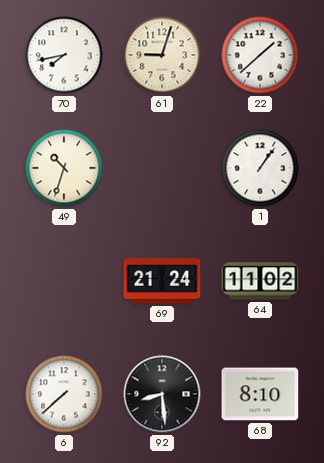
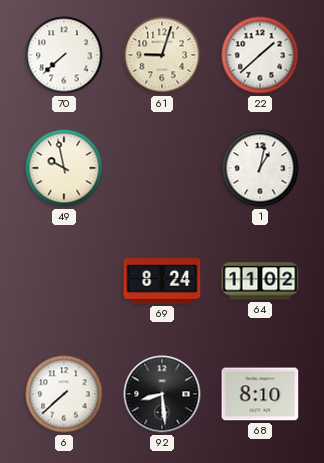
70: 7:43 -> 7:38
49: 10:33 -> 9:58
1: 1:06 -> 1:02
69: 21:24 -> 8:24
